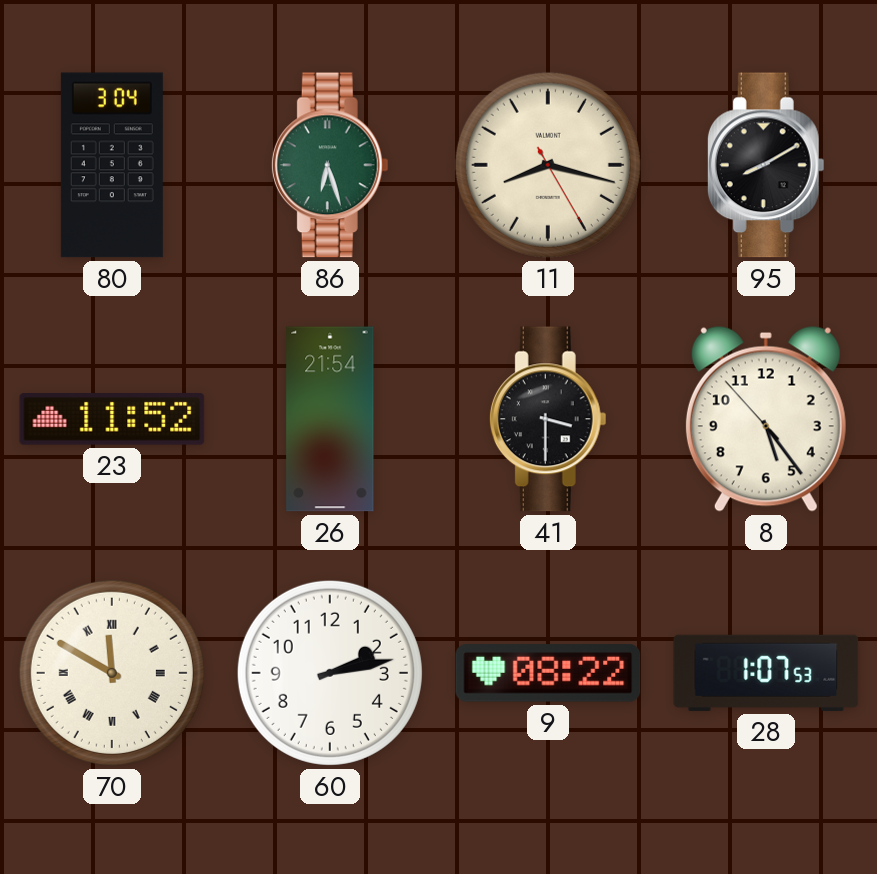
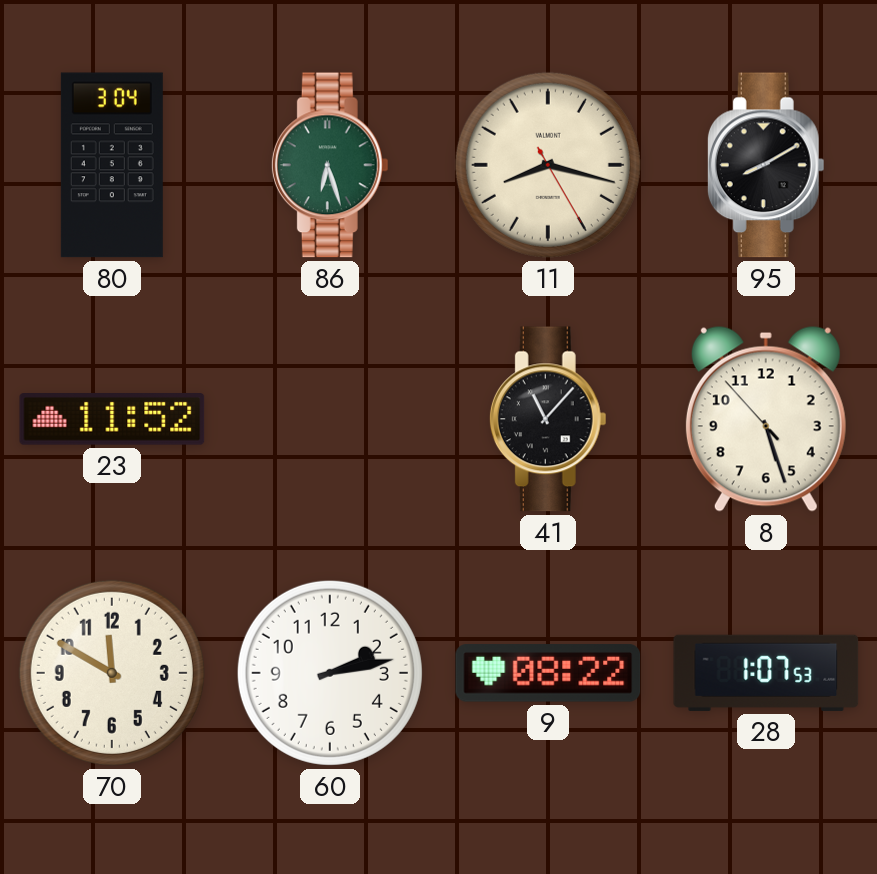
26: 21:54 -> none
41: 3:30 -> 11:07
8: 5:23 -> 5:26
70 numerals: Roman -> Arabic
